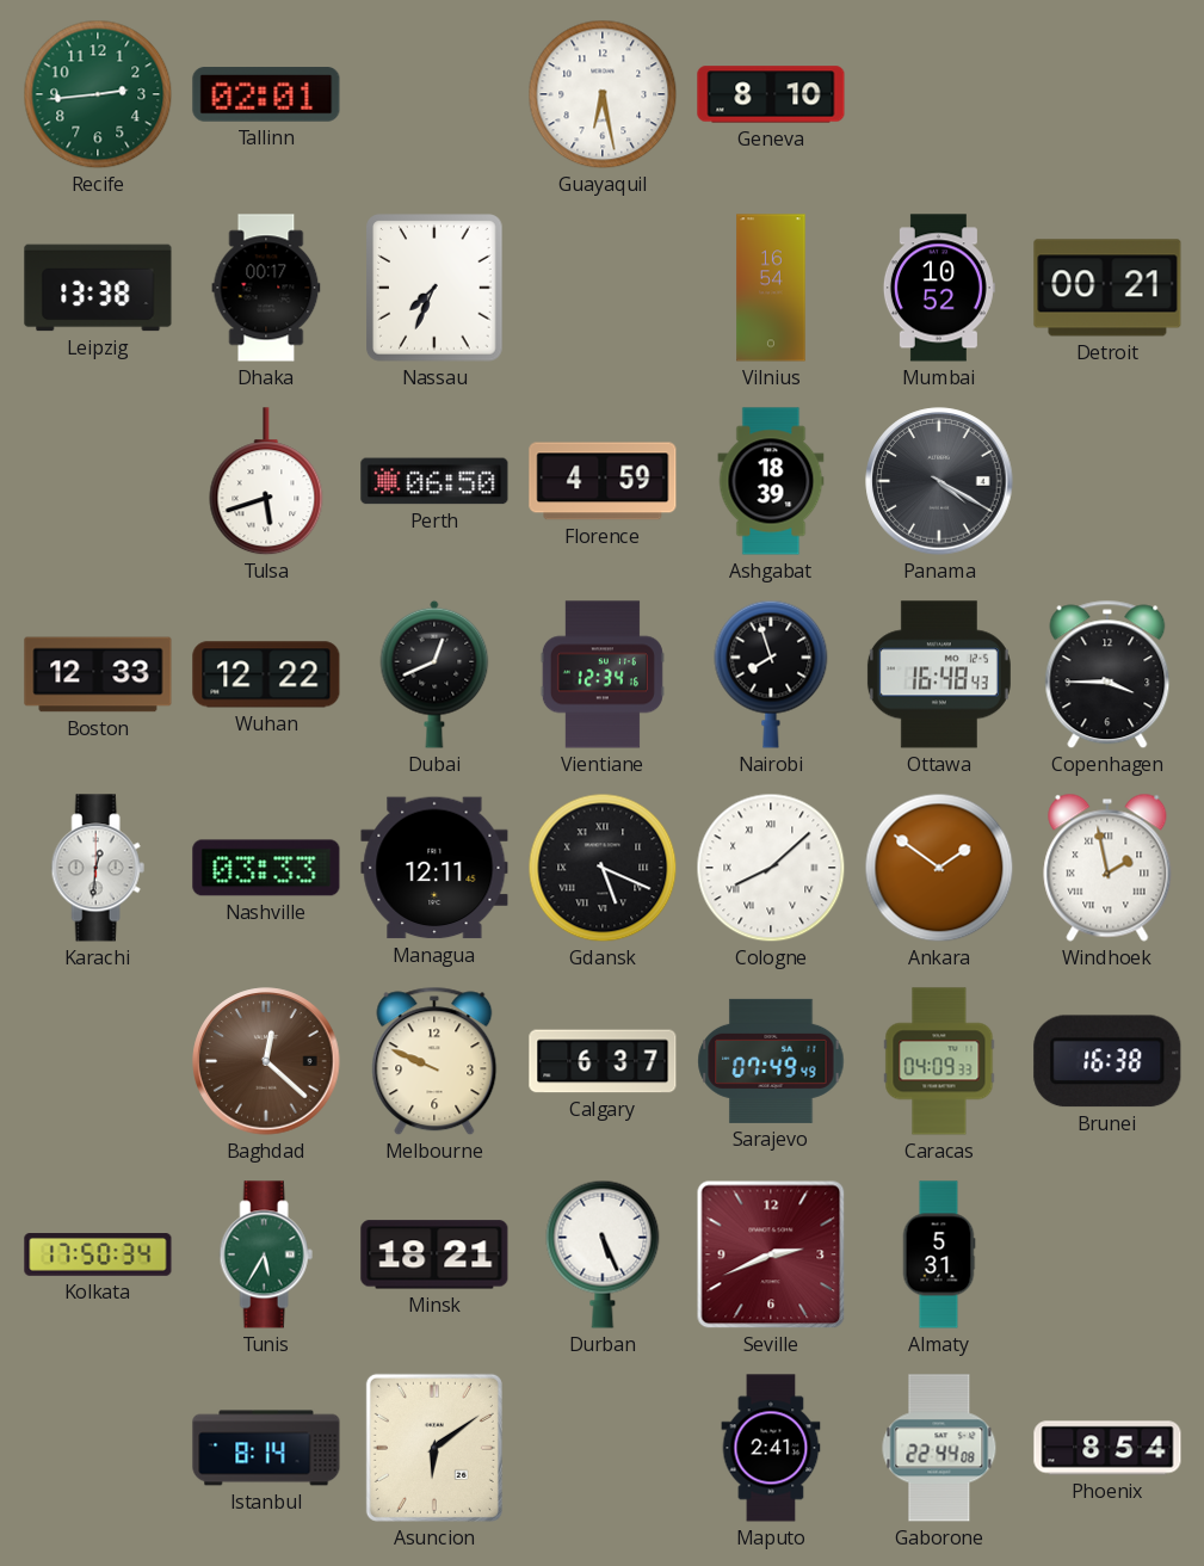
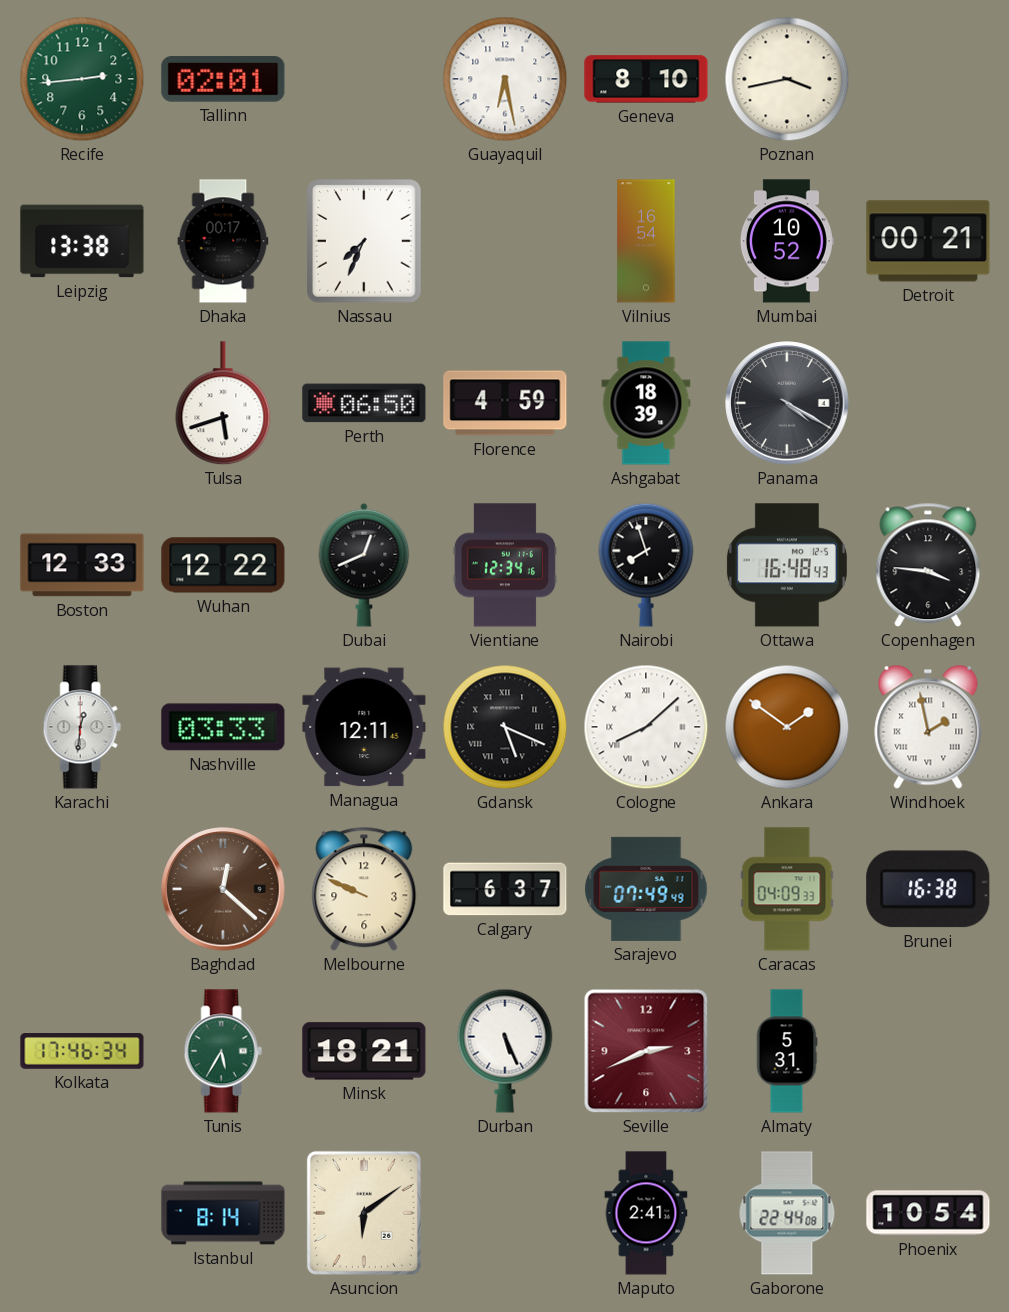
Poznan: none -> 3:43
Copenhagen: 3:45 -> 3:46
Kolkata: 17:50 -> 17:46
Phoenix: 8:54 -> 10:54
